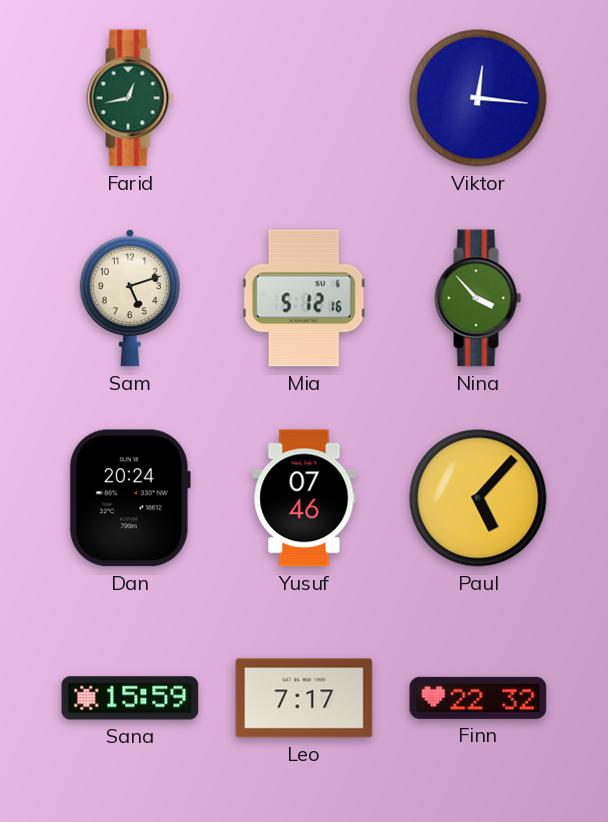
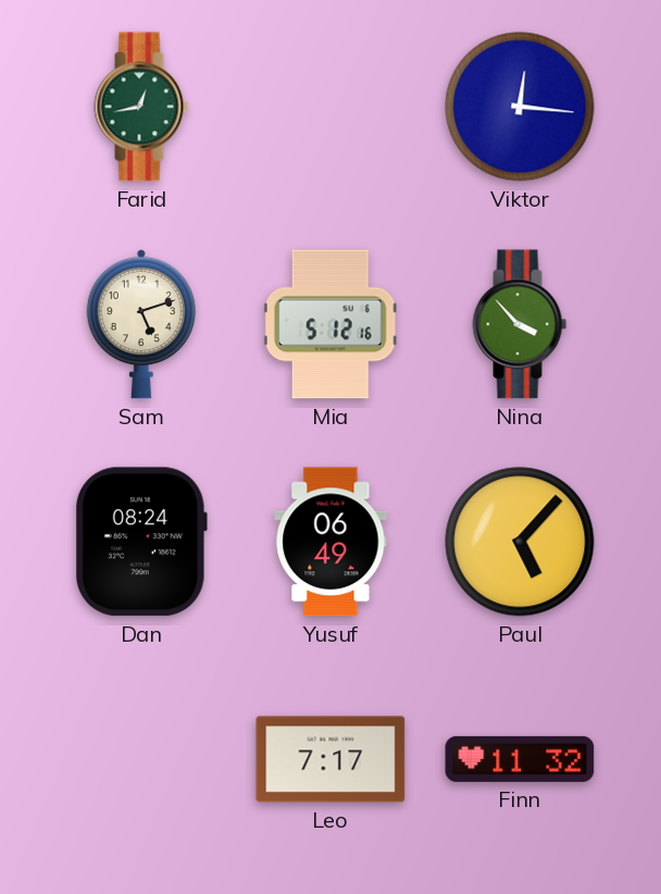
Dan: 20:24 -> 08:24
Yusuf: 07:46 -> 06:49
Sana: 15:59 -> none
Finn: 22:32 -> 11:32
